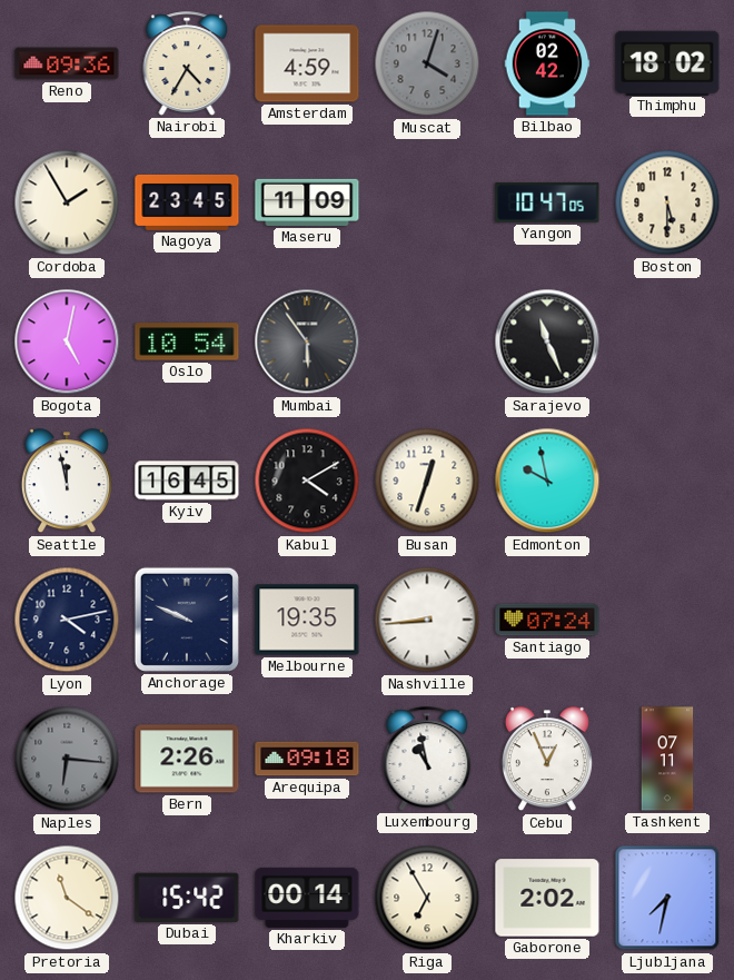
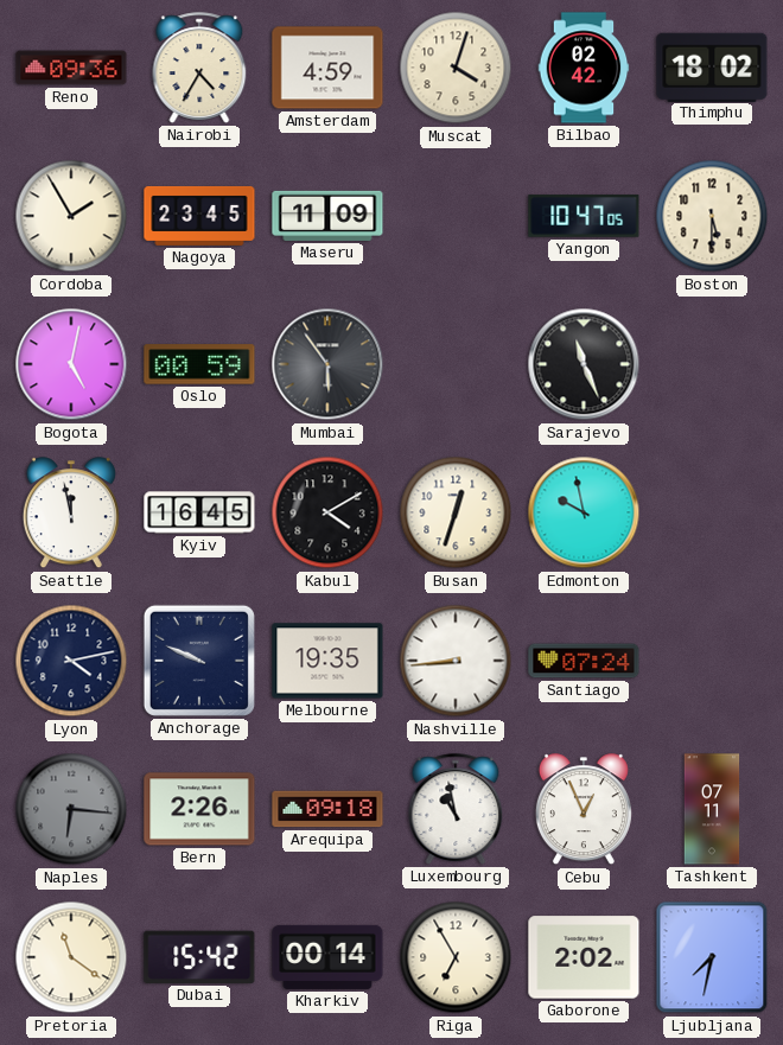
Muscat dial: grey -> cream
Oslo: 10:54 -> 00:59
